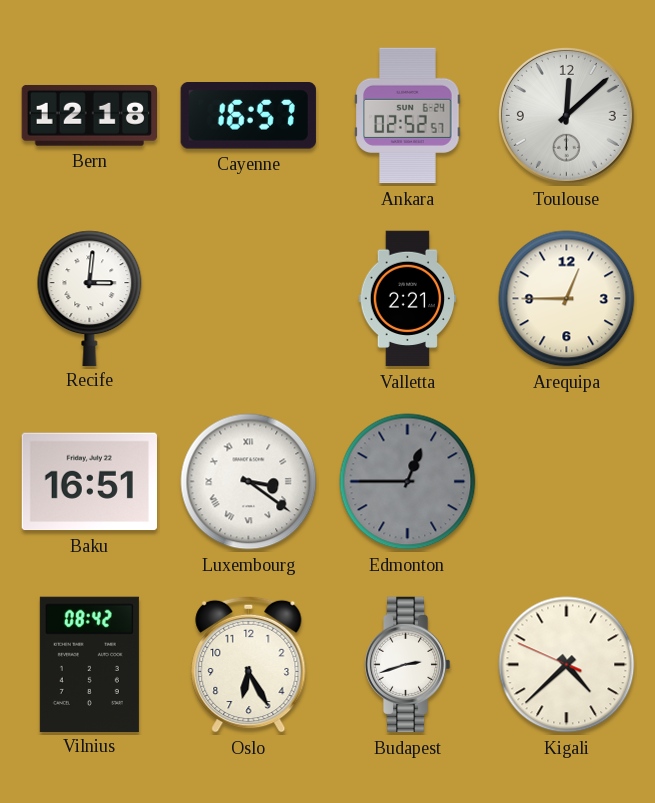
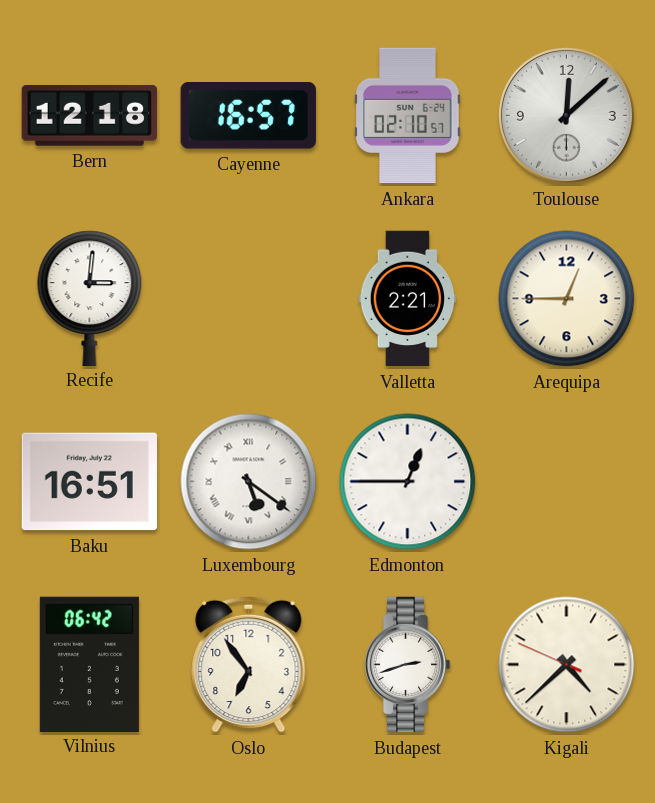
Ankara: 02:52 -> 02:10
Luxembourg: 3:21 -> 5:21
Edmonton dial: grey -> white
Vilnius: 08:42 -> 06:42
Oslo: 6:25 -> 6:54
